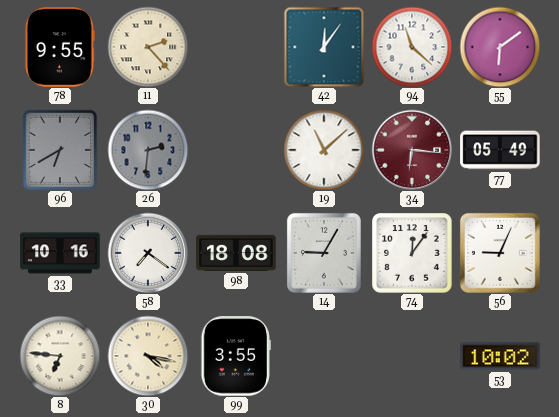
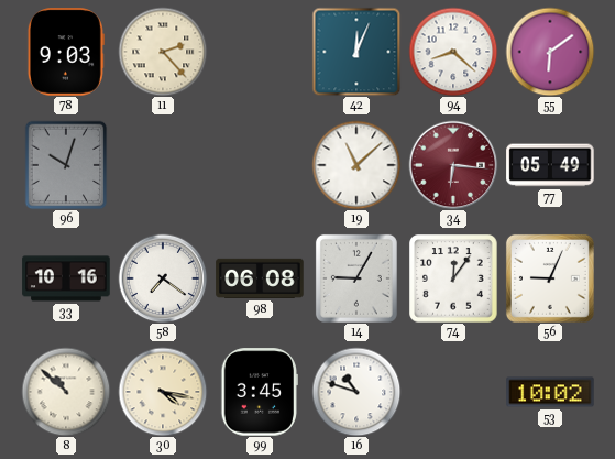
78: 9:55 -> 9:03
42: 12:06 -> 12:04
94: 11:22 -> 8:22
96: 6:40 -> 10:03
26: 2:31 -> none
98: 18:08 -> 06:08
8: 6:46 -> 10:52
99: 3:55 -> 3:45
16: none -> 10:48
